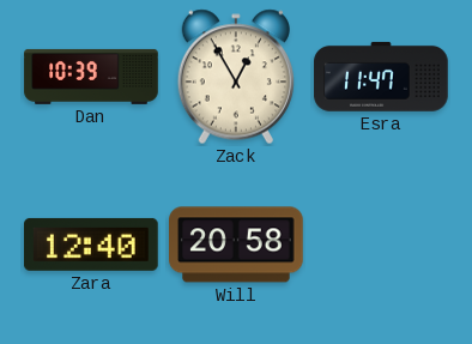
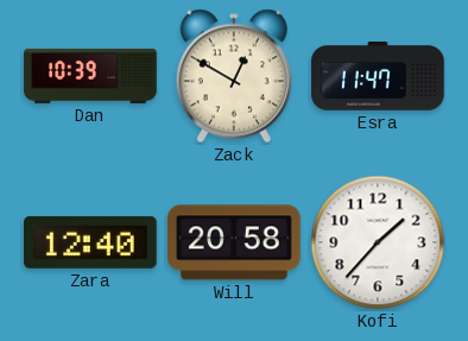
Zack: 12:55 -> 12:50
Kofi: none -> 1:37
